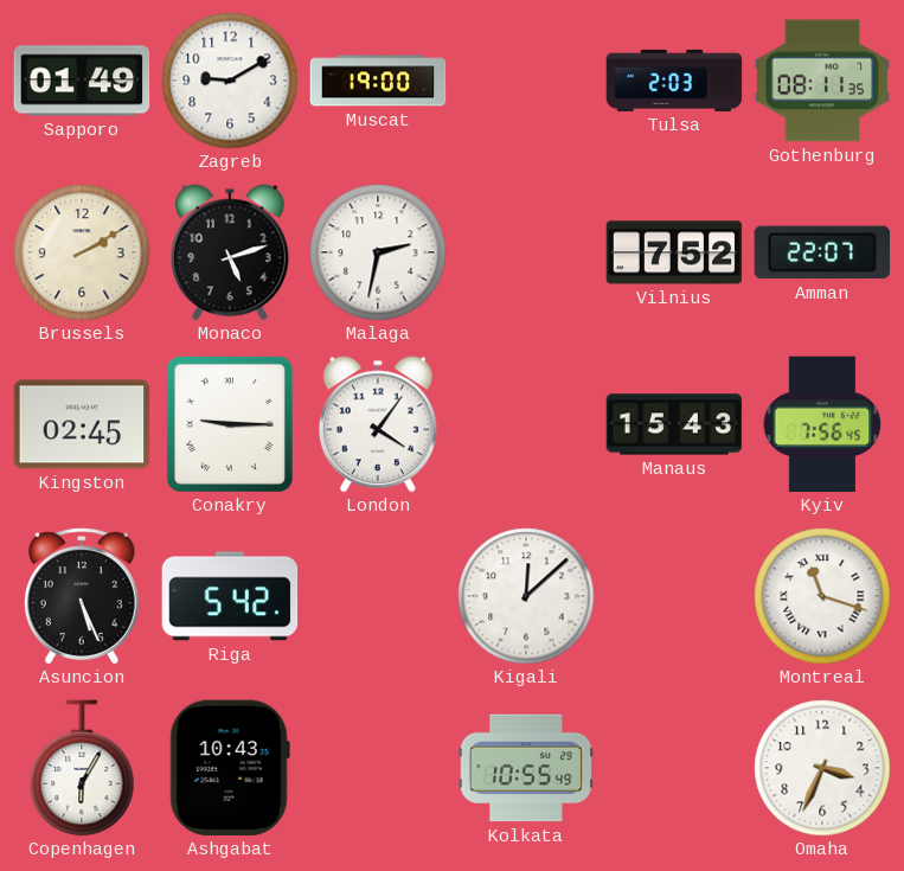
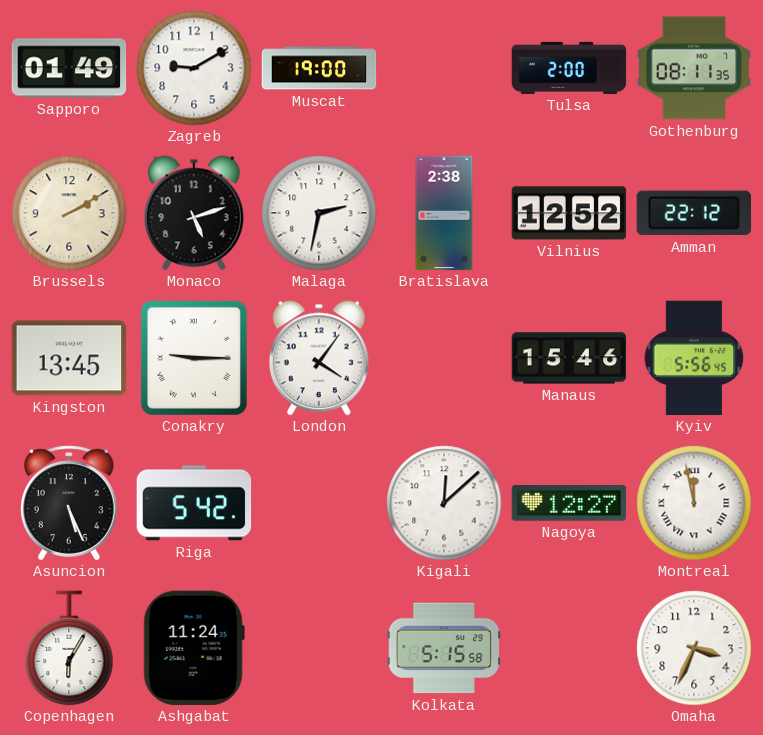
Tulsa: 2:03 -> 2:00
Bratislava: none -> 2:38
Vilnius: 7:52 -> 12:52
Amman: 22:07 -> 22:12
Kingston: 02:45 -> 13:45
Manaus: 15:43 -> 15:46
Kyiv: 7:56 -> 5:56
Nagoya: none -> 12:27
Montreal: 11:18 -> 11:58
Ashgabat: 10:43 -> 11:24
Kolkata: 10:55 -> 5:15
